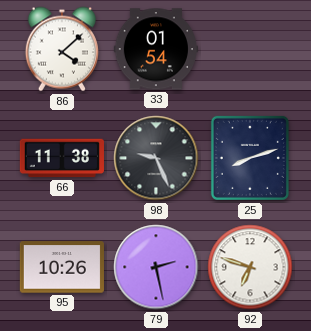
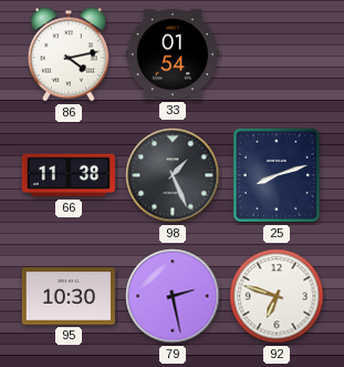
86: 4:08 -> 4:13
98: 9:26 -> 1:26
95: 10:26 -> 10:30
